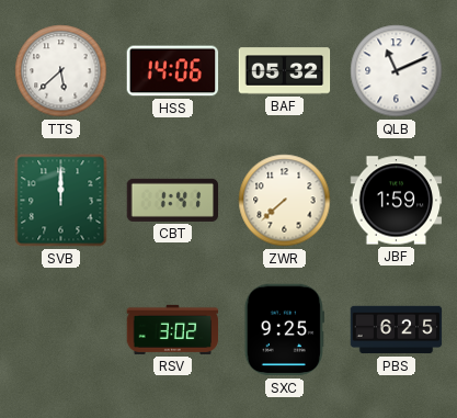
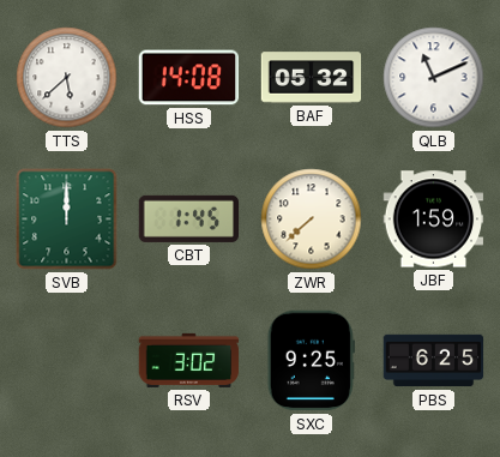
HSS: 14:06 -> 14:08
CBT: 1:41 -> 1:45
